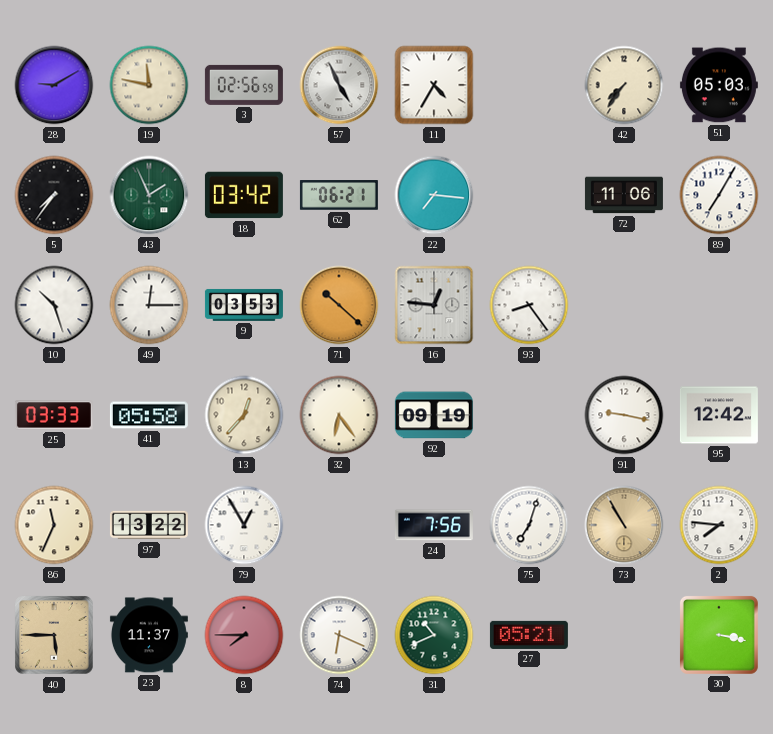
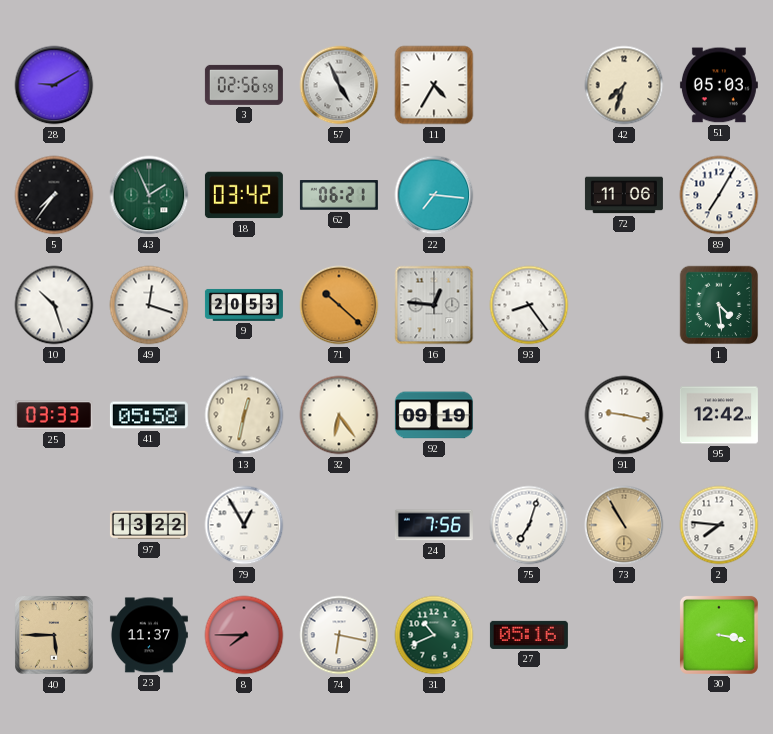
19: 11:47 -> none
42: 7:36 -> 7:33
49: 12:15 -> 12:18
9: 03:53 -> 20:53
1: none -> 4:29
13: 12:37 -> 12:32
86: 11:34 -> none
74: 6:19 -> 6:17
27: 05:21 -> 05:16
